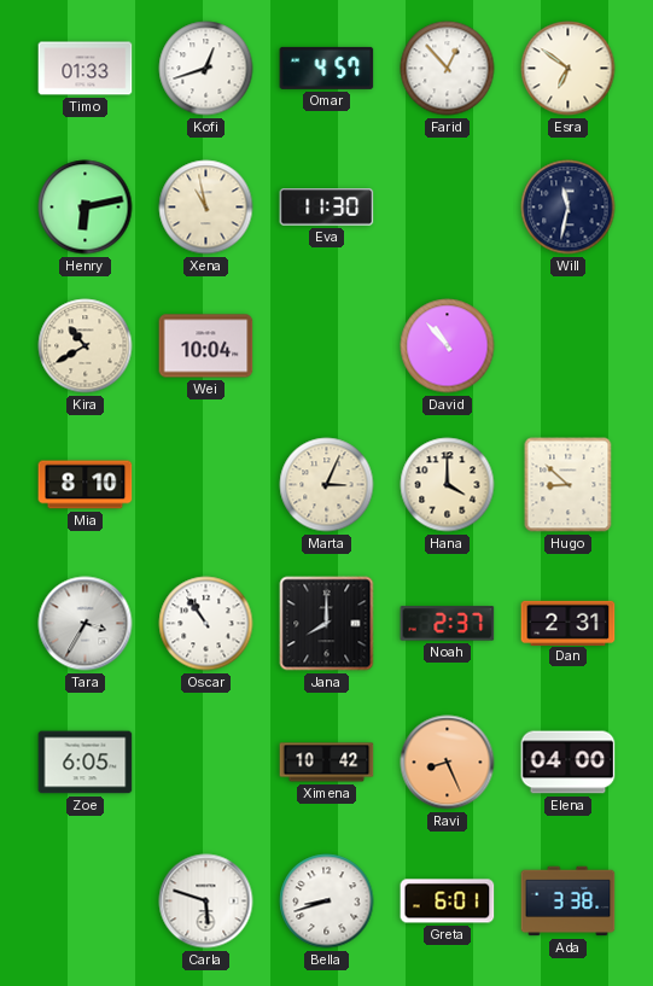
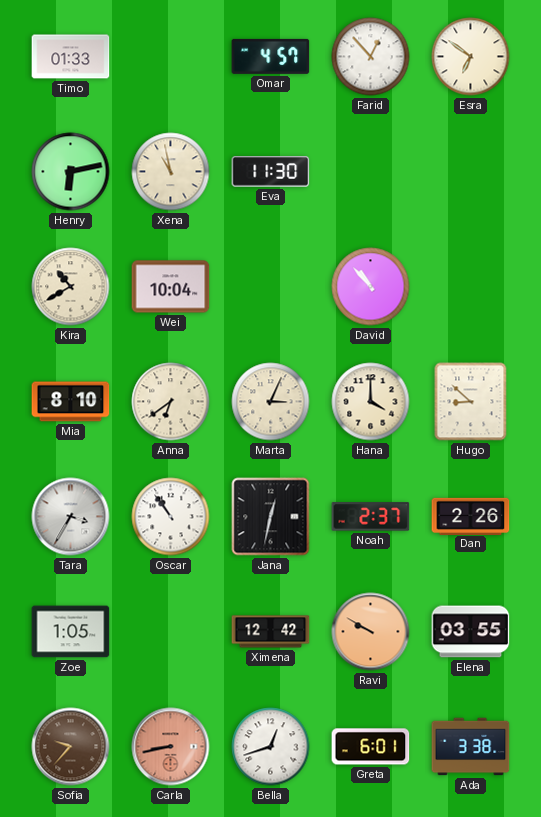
Kofi: 12:42 -> none
Will: 11:32 -> none
Anna: none -> 6:39
Jana: 8:00 -> 12:32
Dan: 2:31 -> 2:26
Zoe: 6:05 -> 1:05
Ximena: 10:42 -> 12:42
Ravi: 8:26 -> 9:50
Elena: 04:00 -> 03:55
Sofia: none -> 9:37
Carla: 5:48 -> 8:43
Carla dial: white -> salmon
Bella: 8:42 -> 12:42
